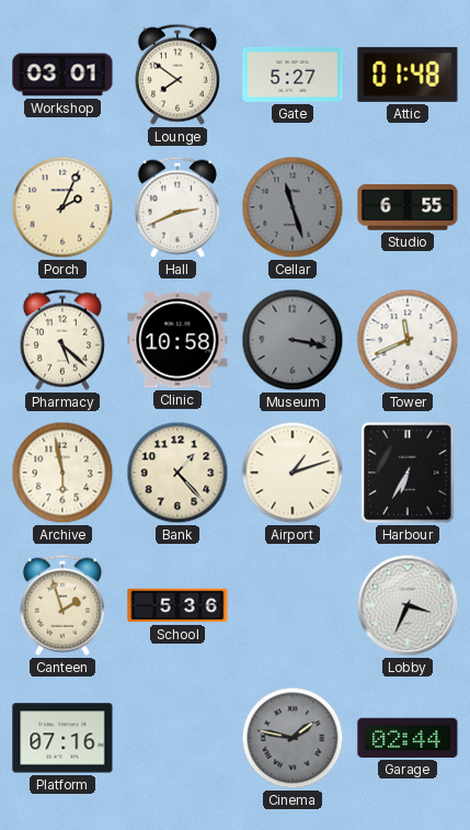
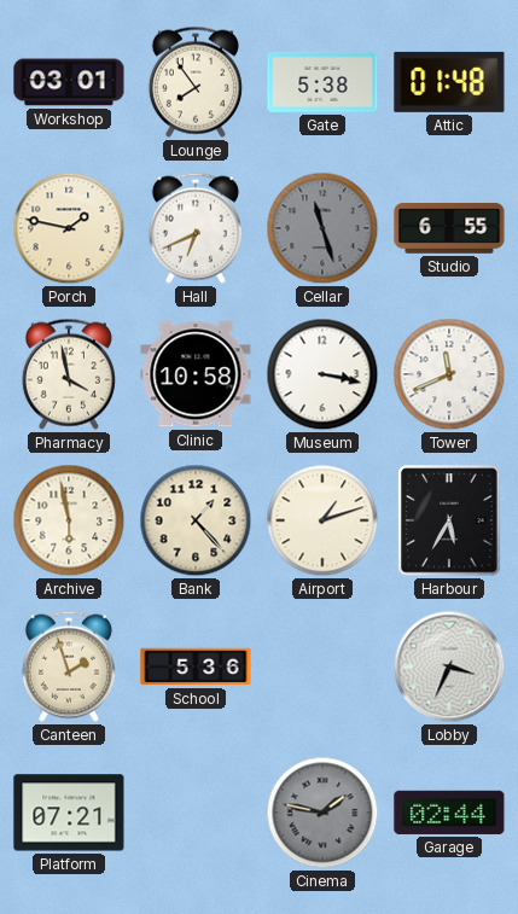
Lounge: 7:51 -> 7:54
Gate: 5:27 -> 5:38
Porch: 2:04 -> 1:47
Hall: 2:41 -> 6:41
Pharmacy: 5:22 -> 3:58
Museum dial: grey -> white
Harbour: 6:35 -> 5:35
Platform: 07:16 -> 07:21
